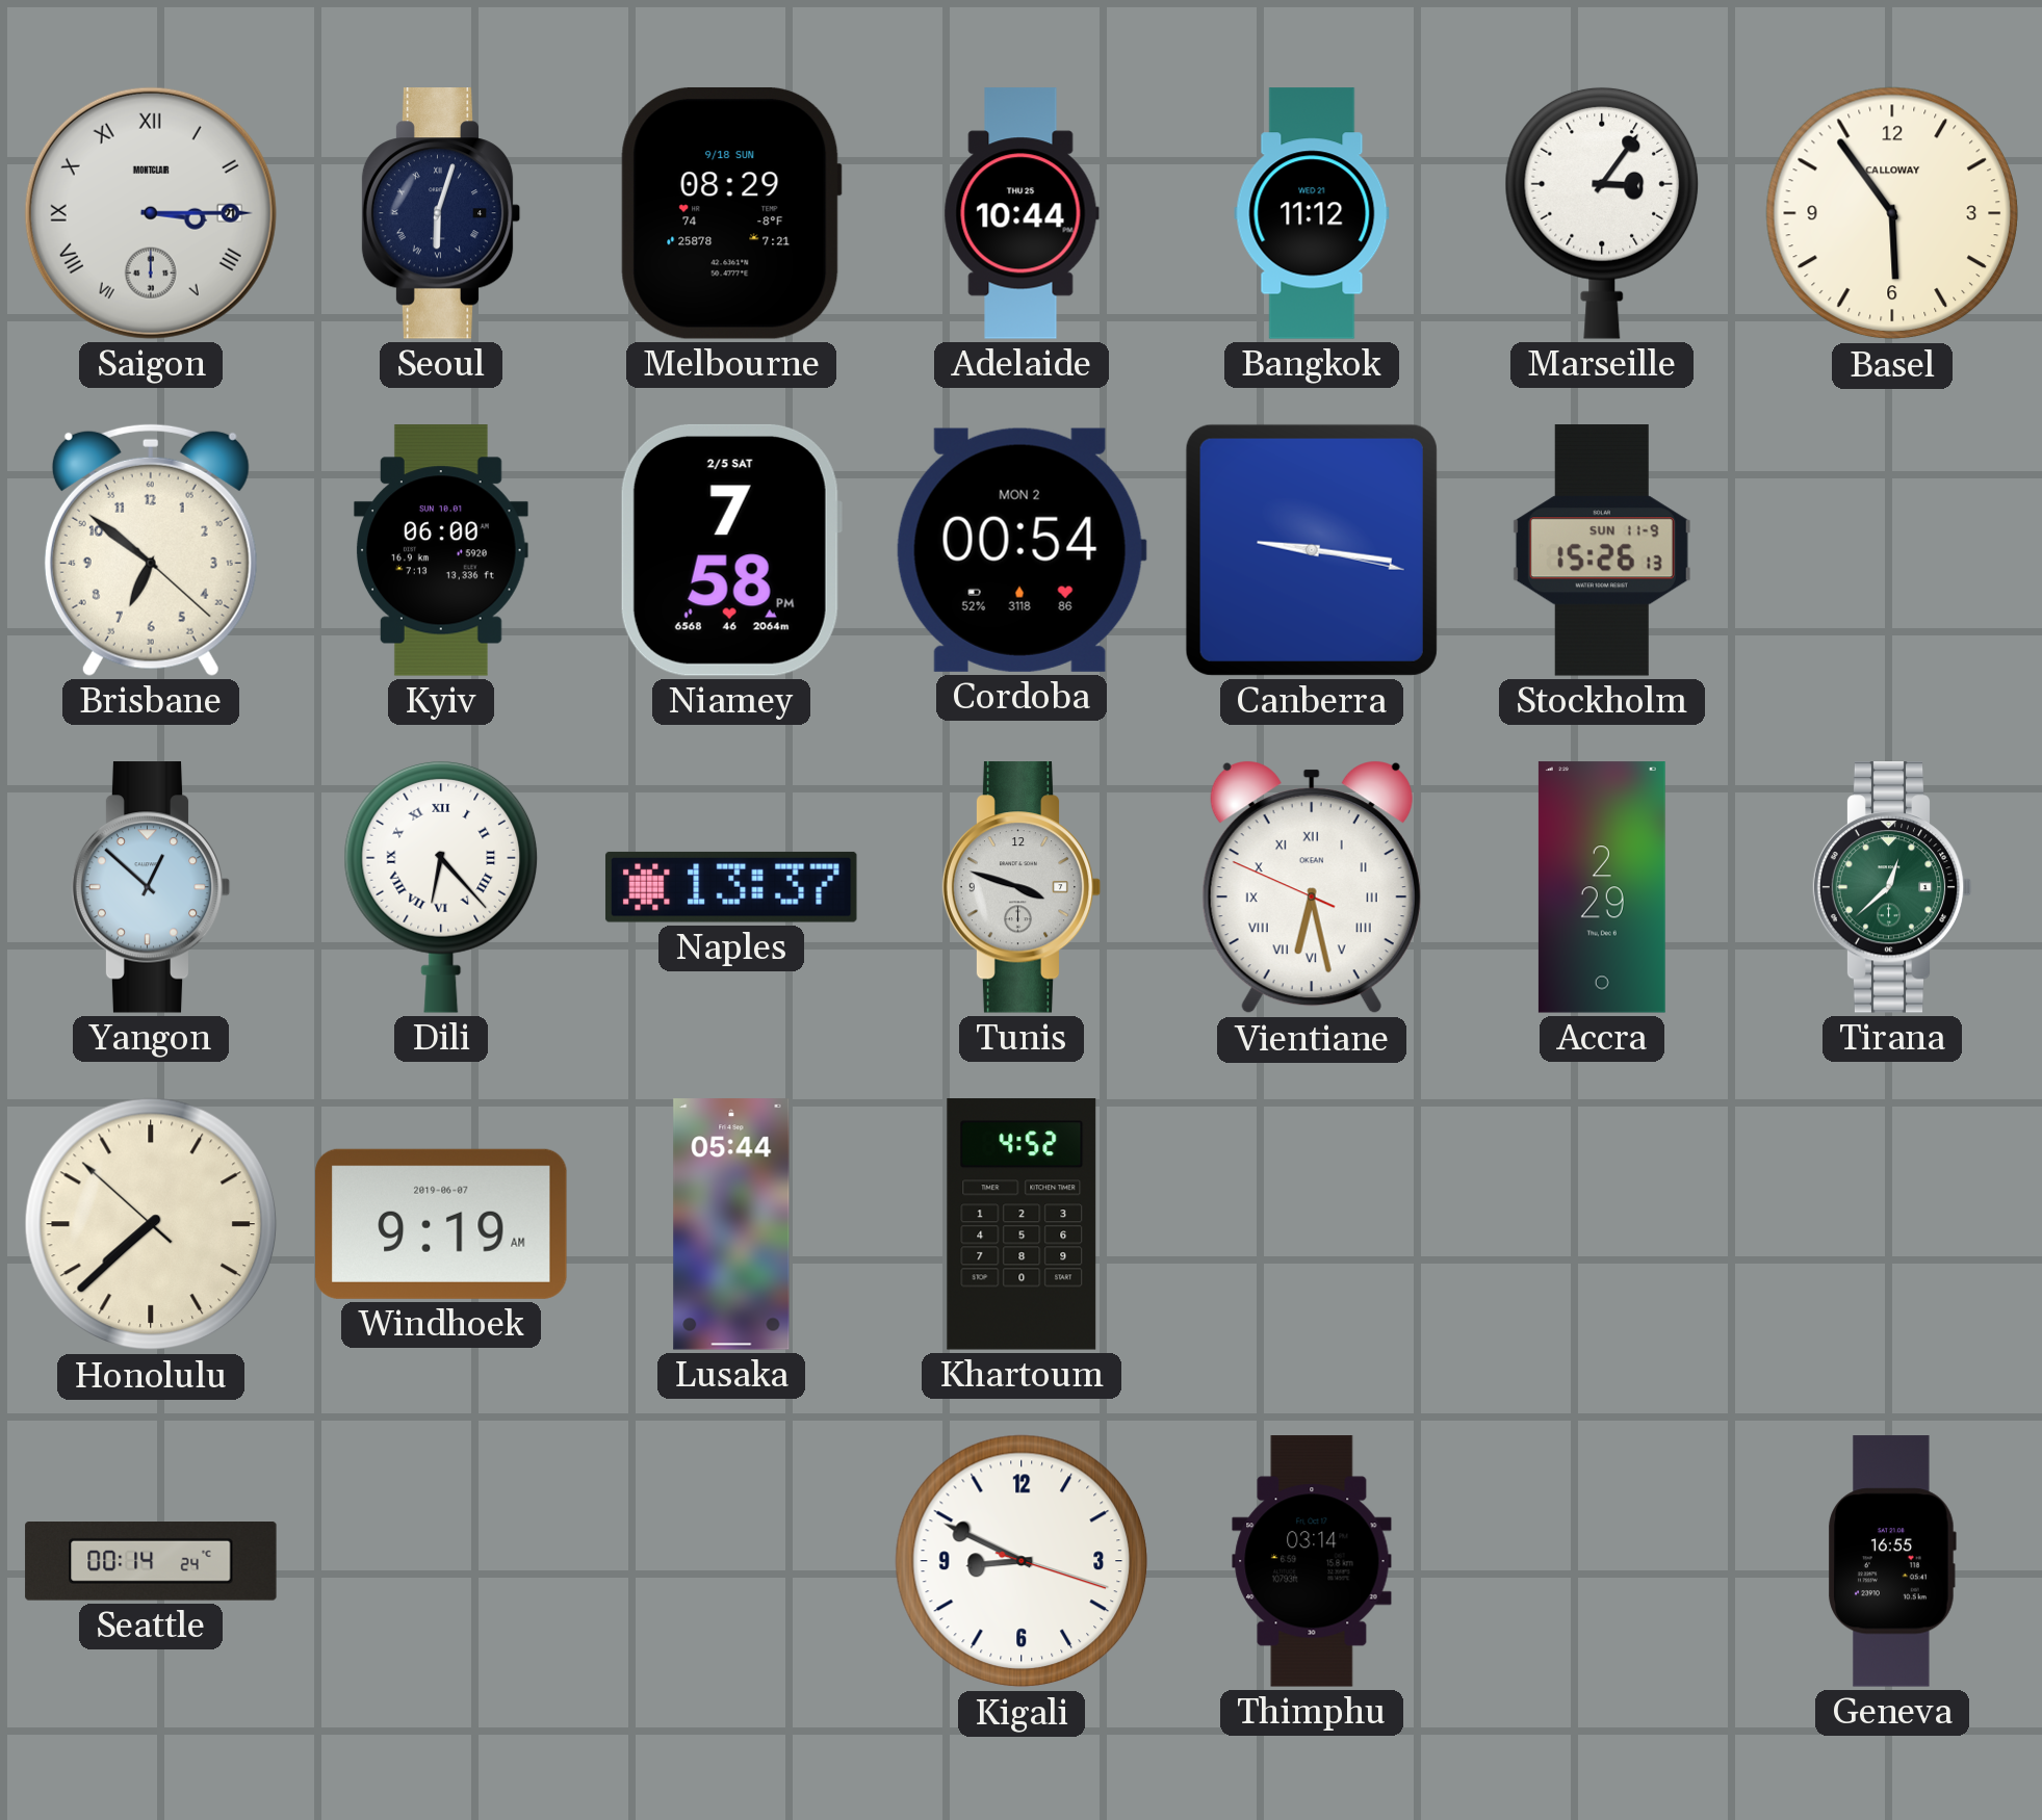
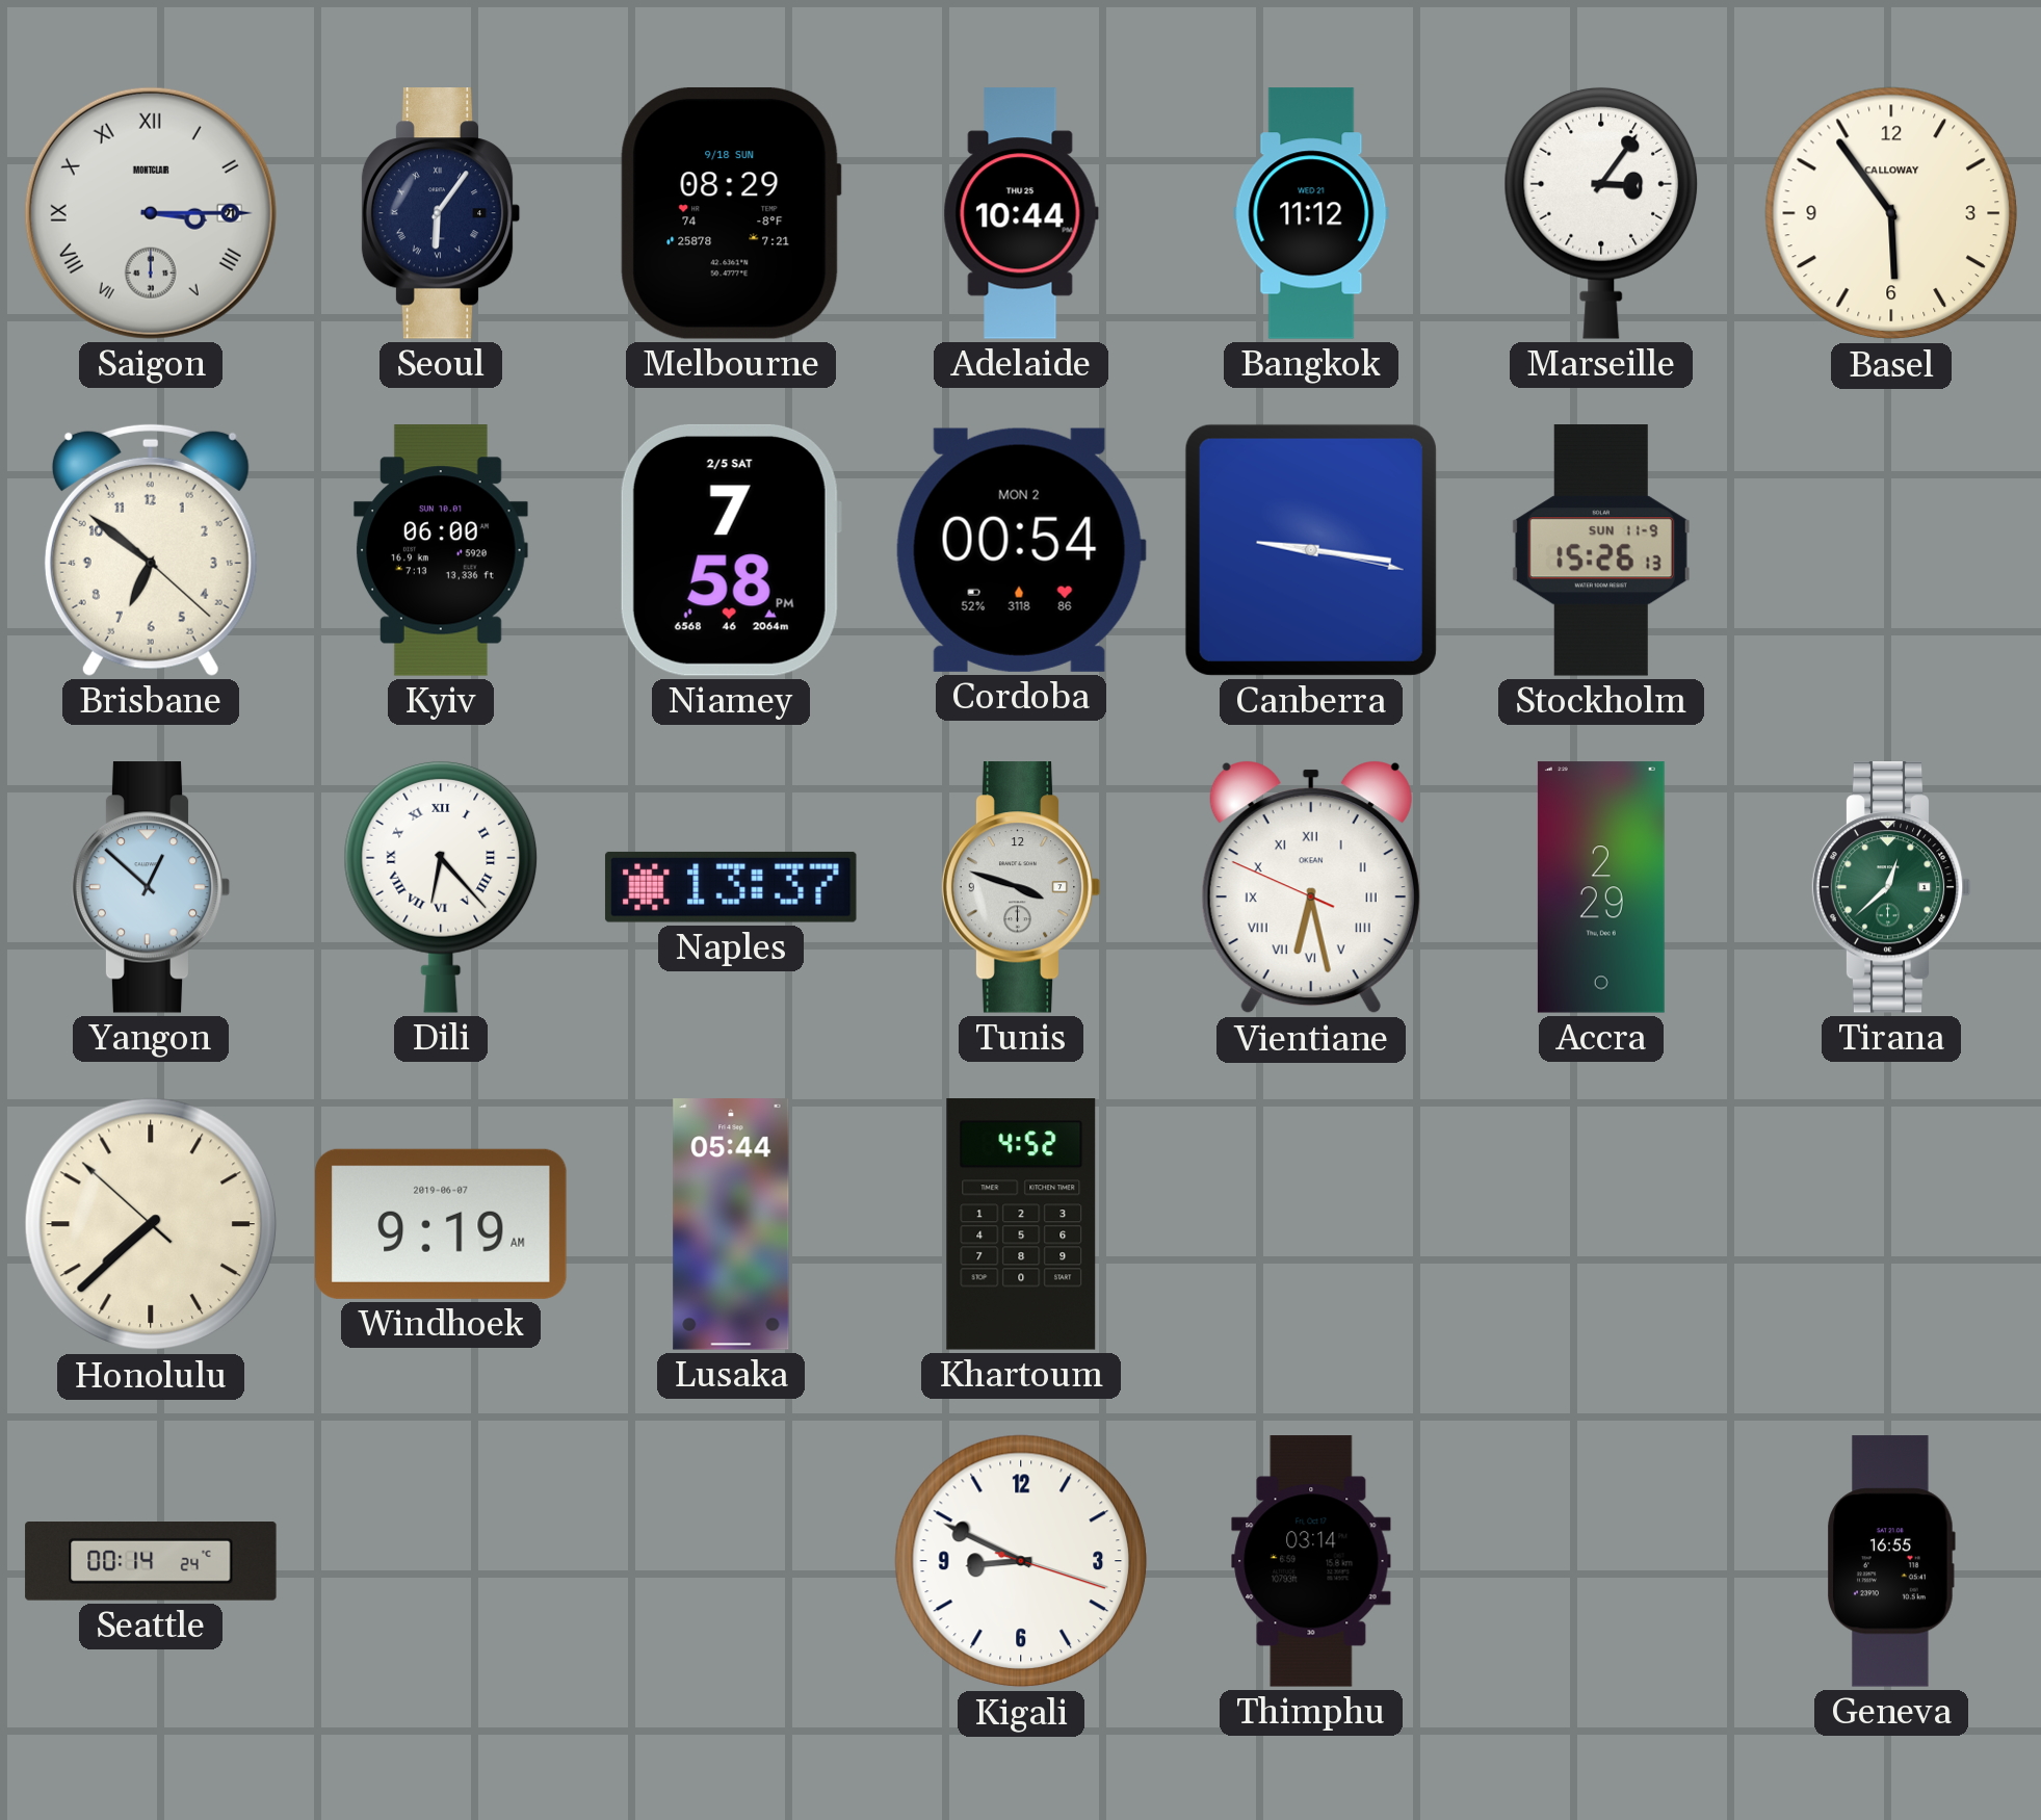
Seoul: 6:03 -> 6:06
